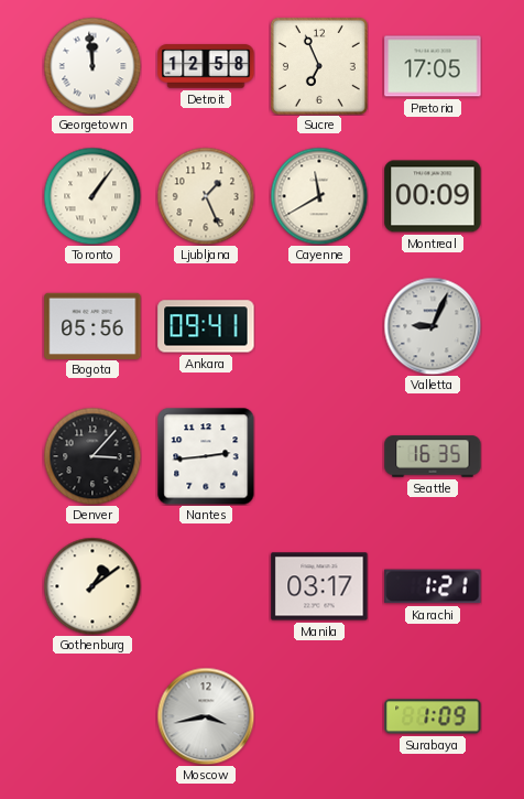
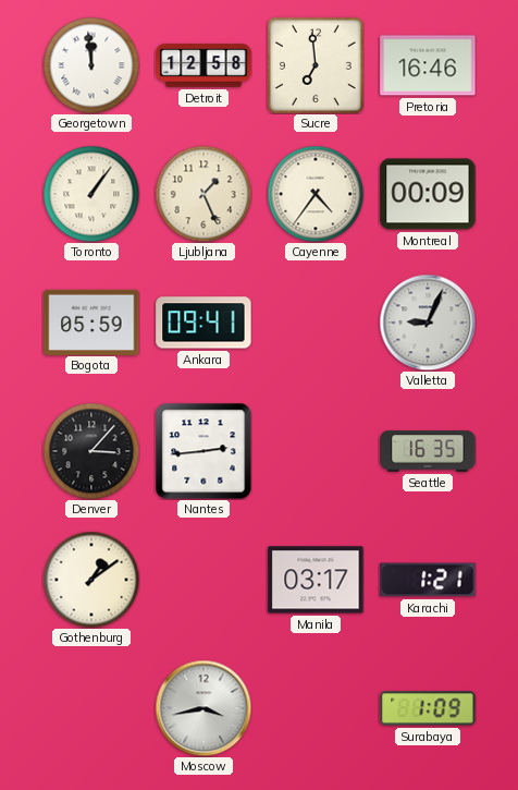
Sucre: 6:56 -> 6:59
Pretoria: 17:05 -> 16:46
Cayenne: 11:40 -> 4:36
Bogota: 05:56 -> 05:59
